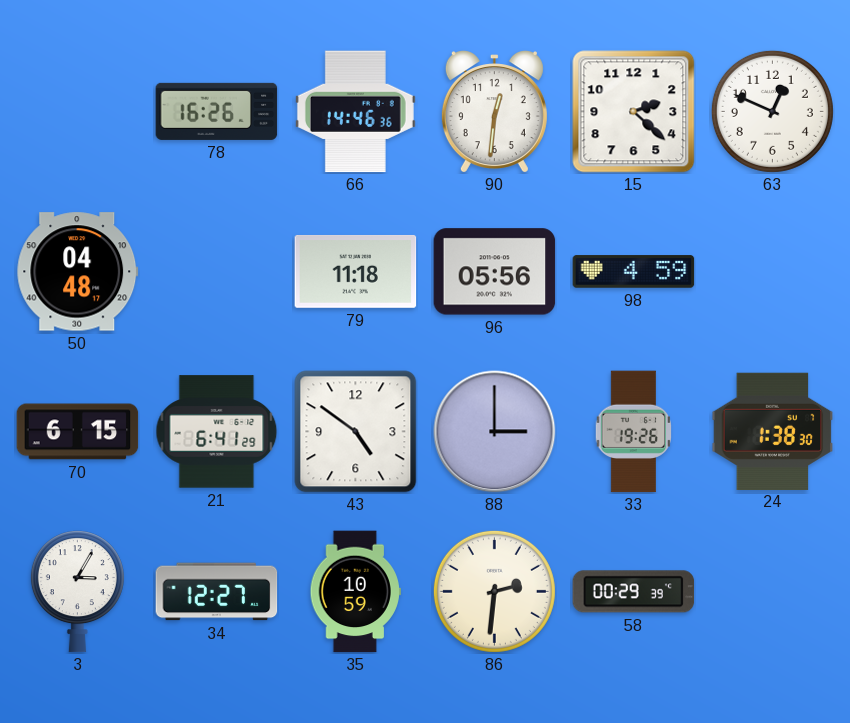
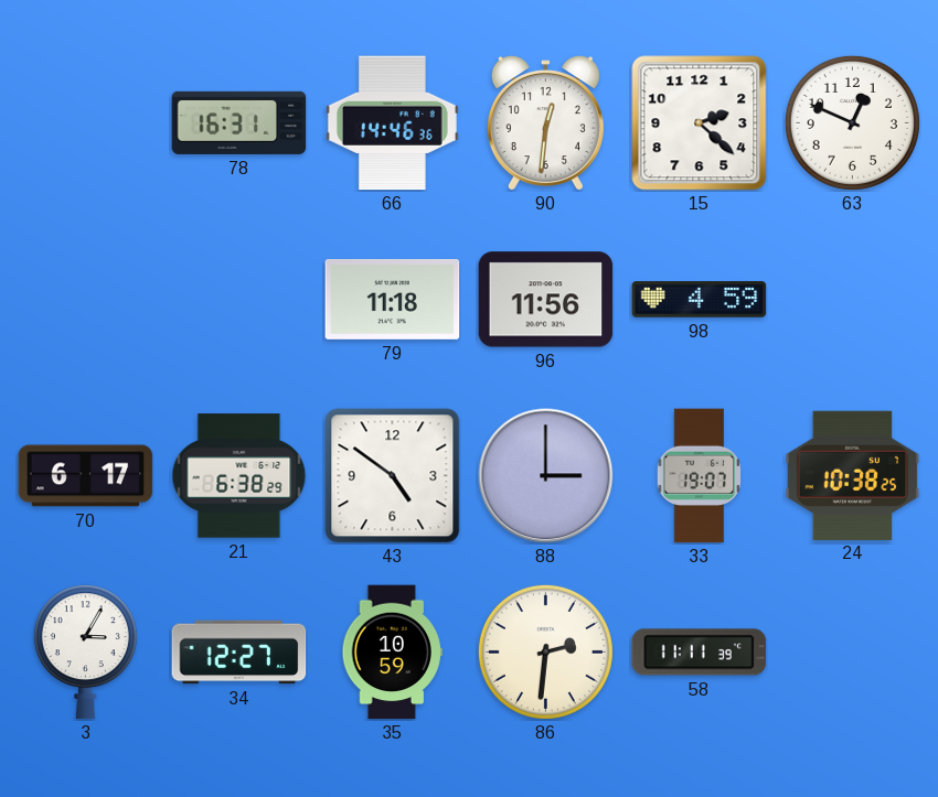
78: 16:26 -> 16:31
50: 04:48 -> none
96: 05:56 -> 11:56
70: 6:15 -> 6:17
21: 6:41 -> 6:38
33: 19:26 -> 19:07
24: 1:38 -> 10:38
58: 00:29 -> 11:11
